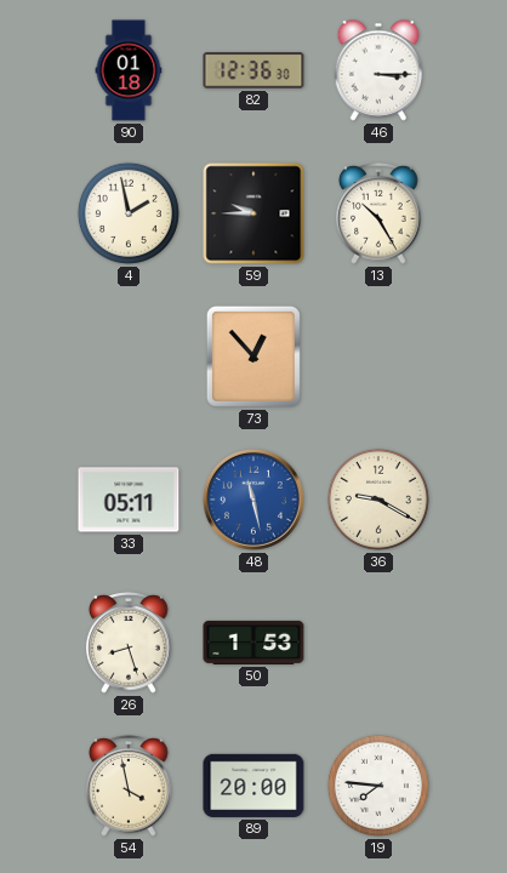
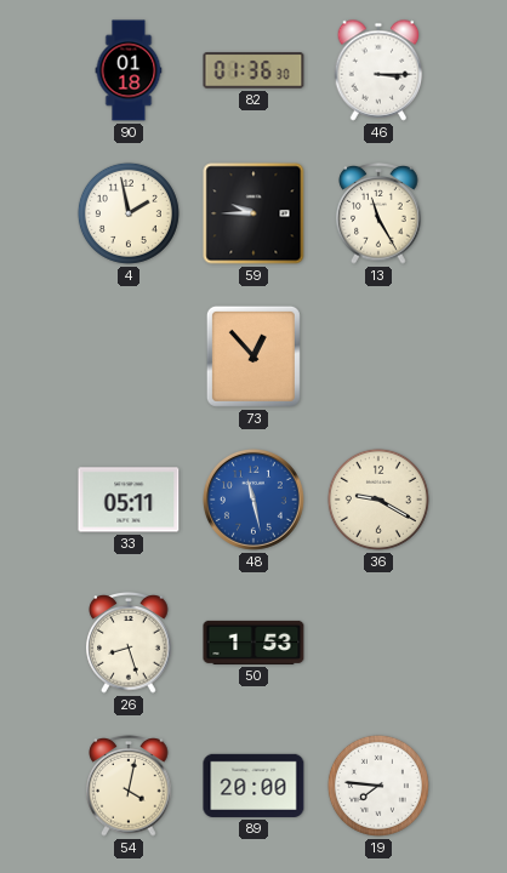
82: 12:36 -> 01:36
13: 10:25 -> 11:25
54: 3:58 -> 4:02
